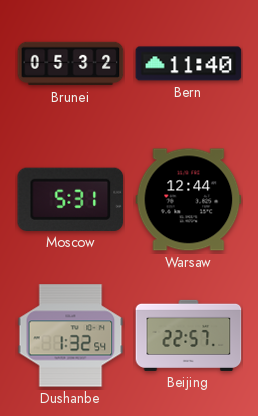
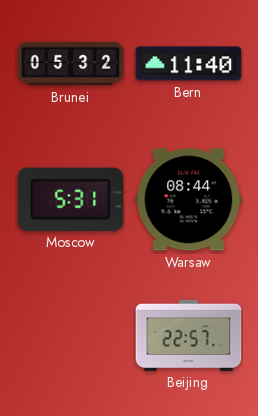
Warsaw: 12:44 -> 08:44
Dushanbe: 1:32 -> none
